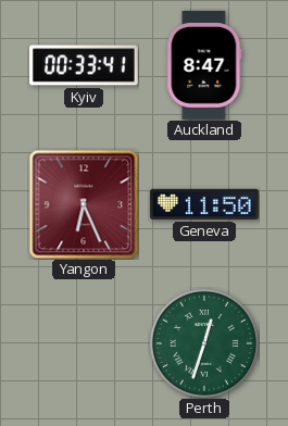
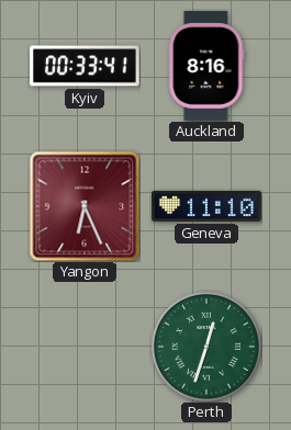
Auckland: 8:47 -> 8:16
Geneva: 11:50 -> 11:10
